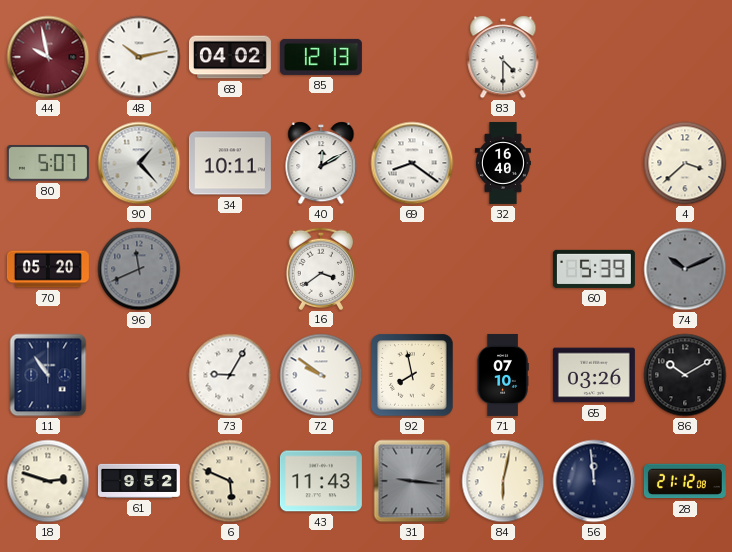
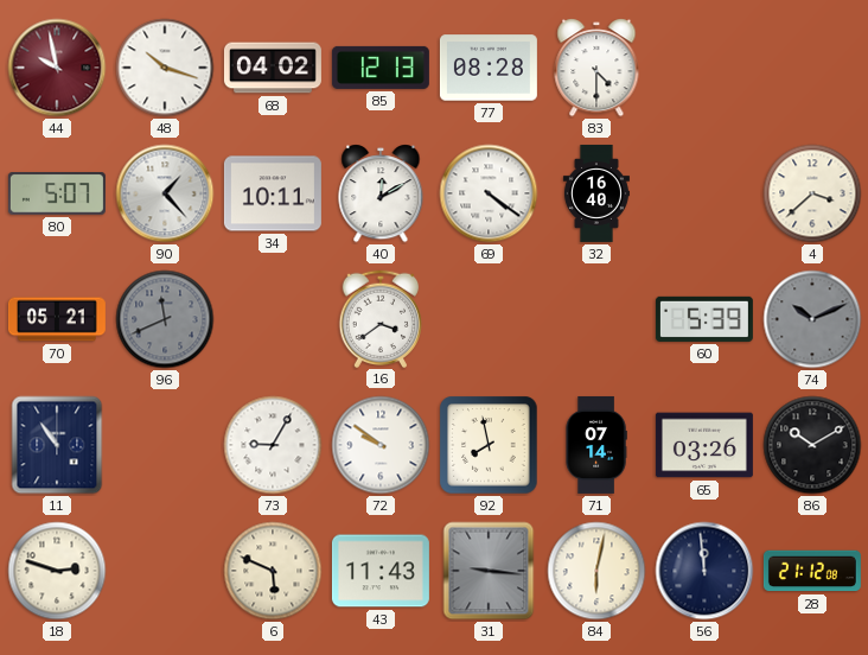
48: 10:13 -> 10:18
77: none -> 08:28
69: 8:21 -> 4:21
70: 05:20 -> 05:21
71: 07:10 -> 07:14
61: 9:52 -> none
